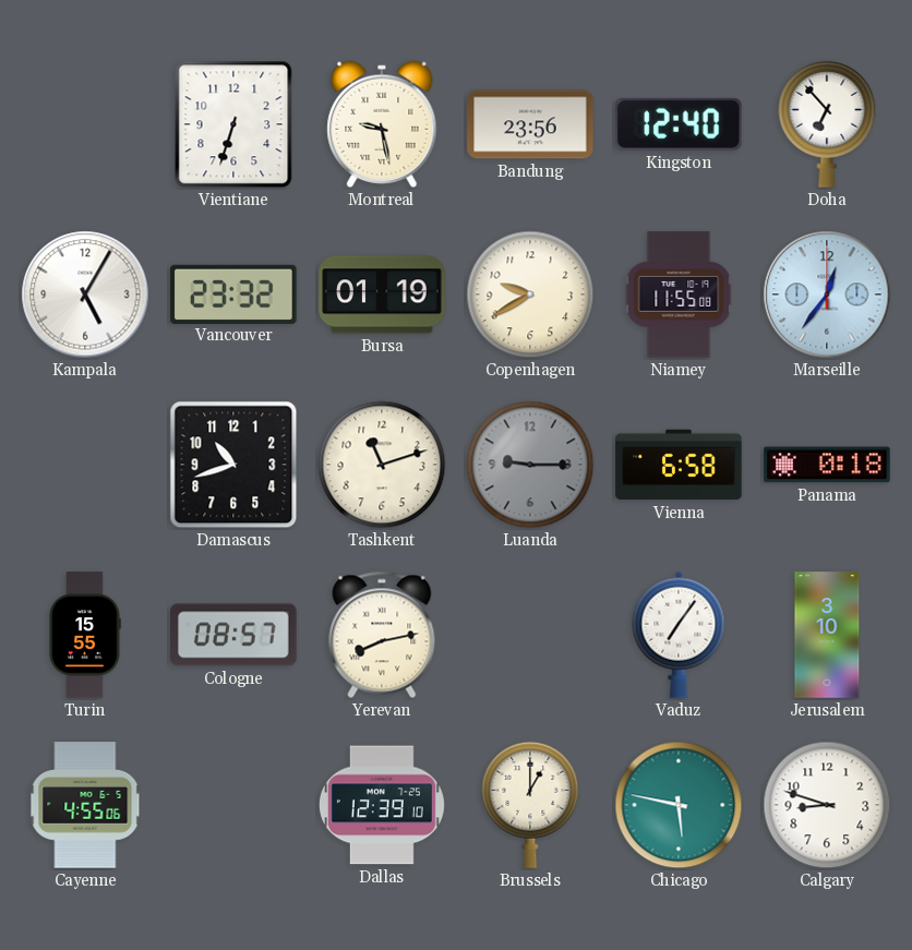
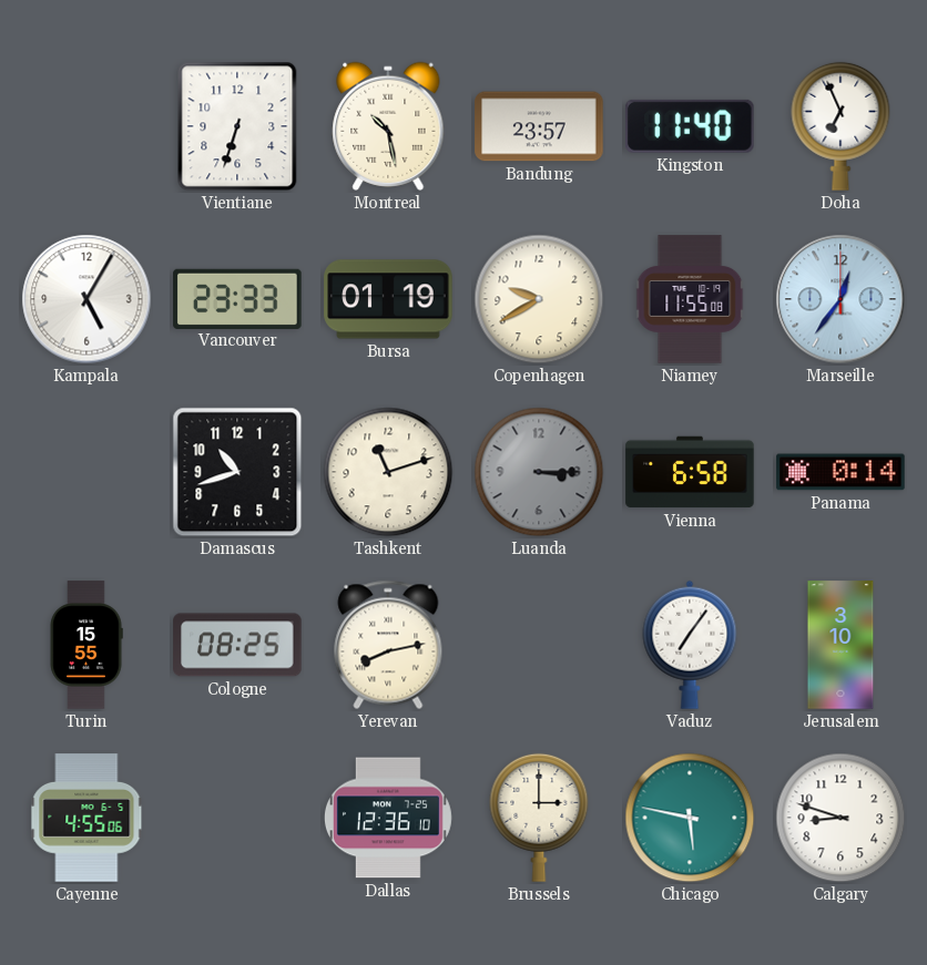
Montreal: 9:28 -> 10:28
Bandung: 23:56 -> 23:57
Kingston: 12:40 -> 11:40
Doha: 6:53 -> 6:56
Vancouver: 23:32 -> 23:33
Luanda: 9:15 -> 3:15
Panama: 0:18 -> 0:14
Cologne: 08:57 -> 08:25
Dallas: 12:39 -> 12:36
Brussels: 1:00 -> 3:00
